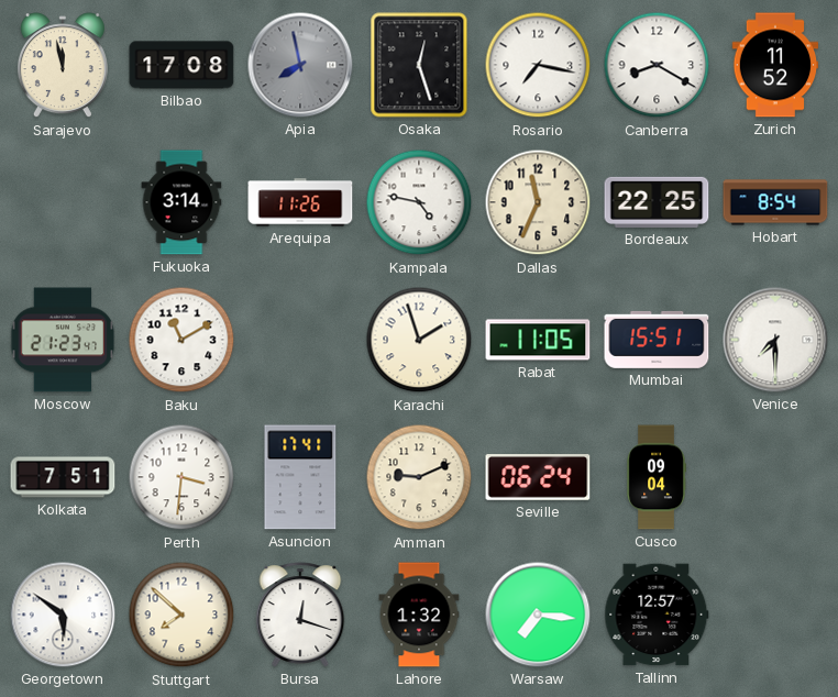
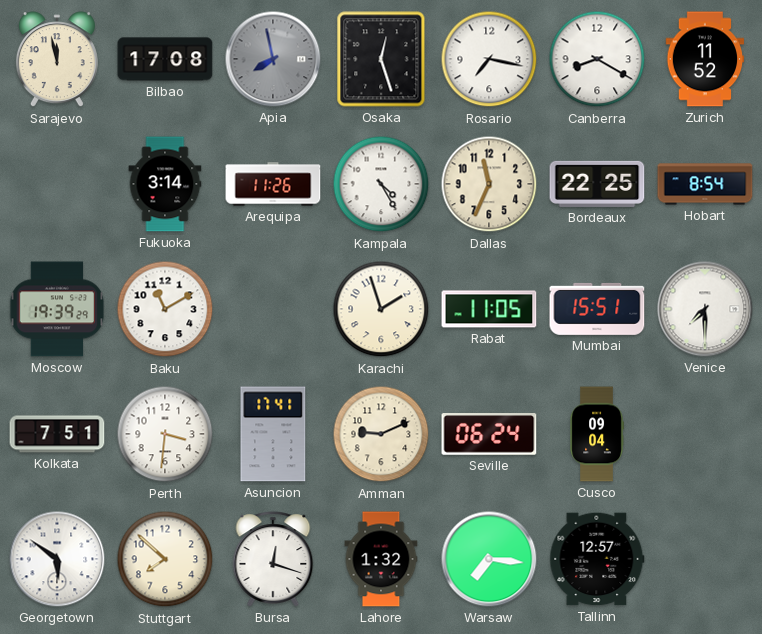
Kampala: 4:47 -> 4:25
Moscow: 21:23 -> 19:39
